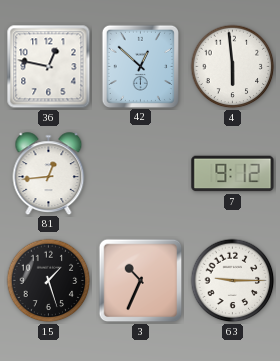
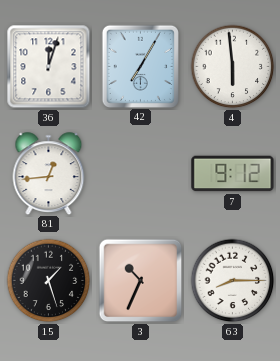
36: 12:47 -> 12:03
42: 12:52 -> 7:05
63: 9:15 -> 8:15
